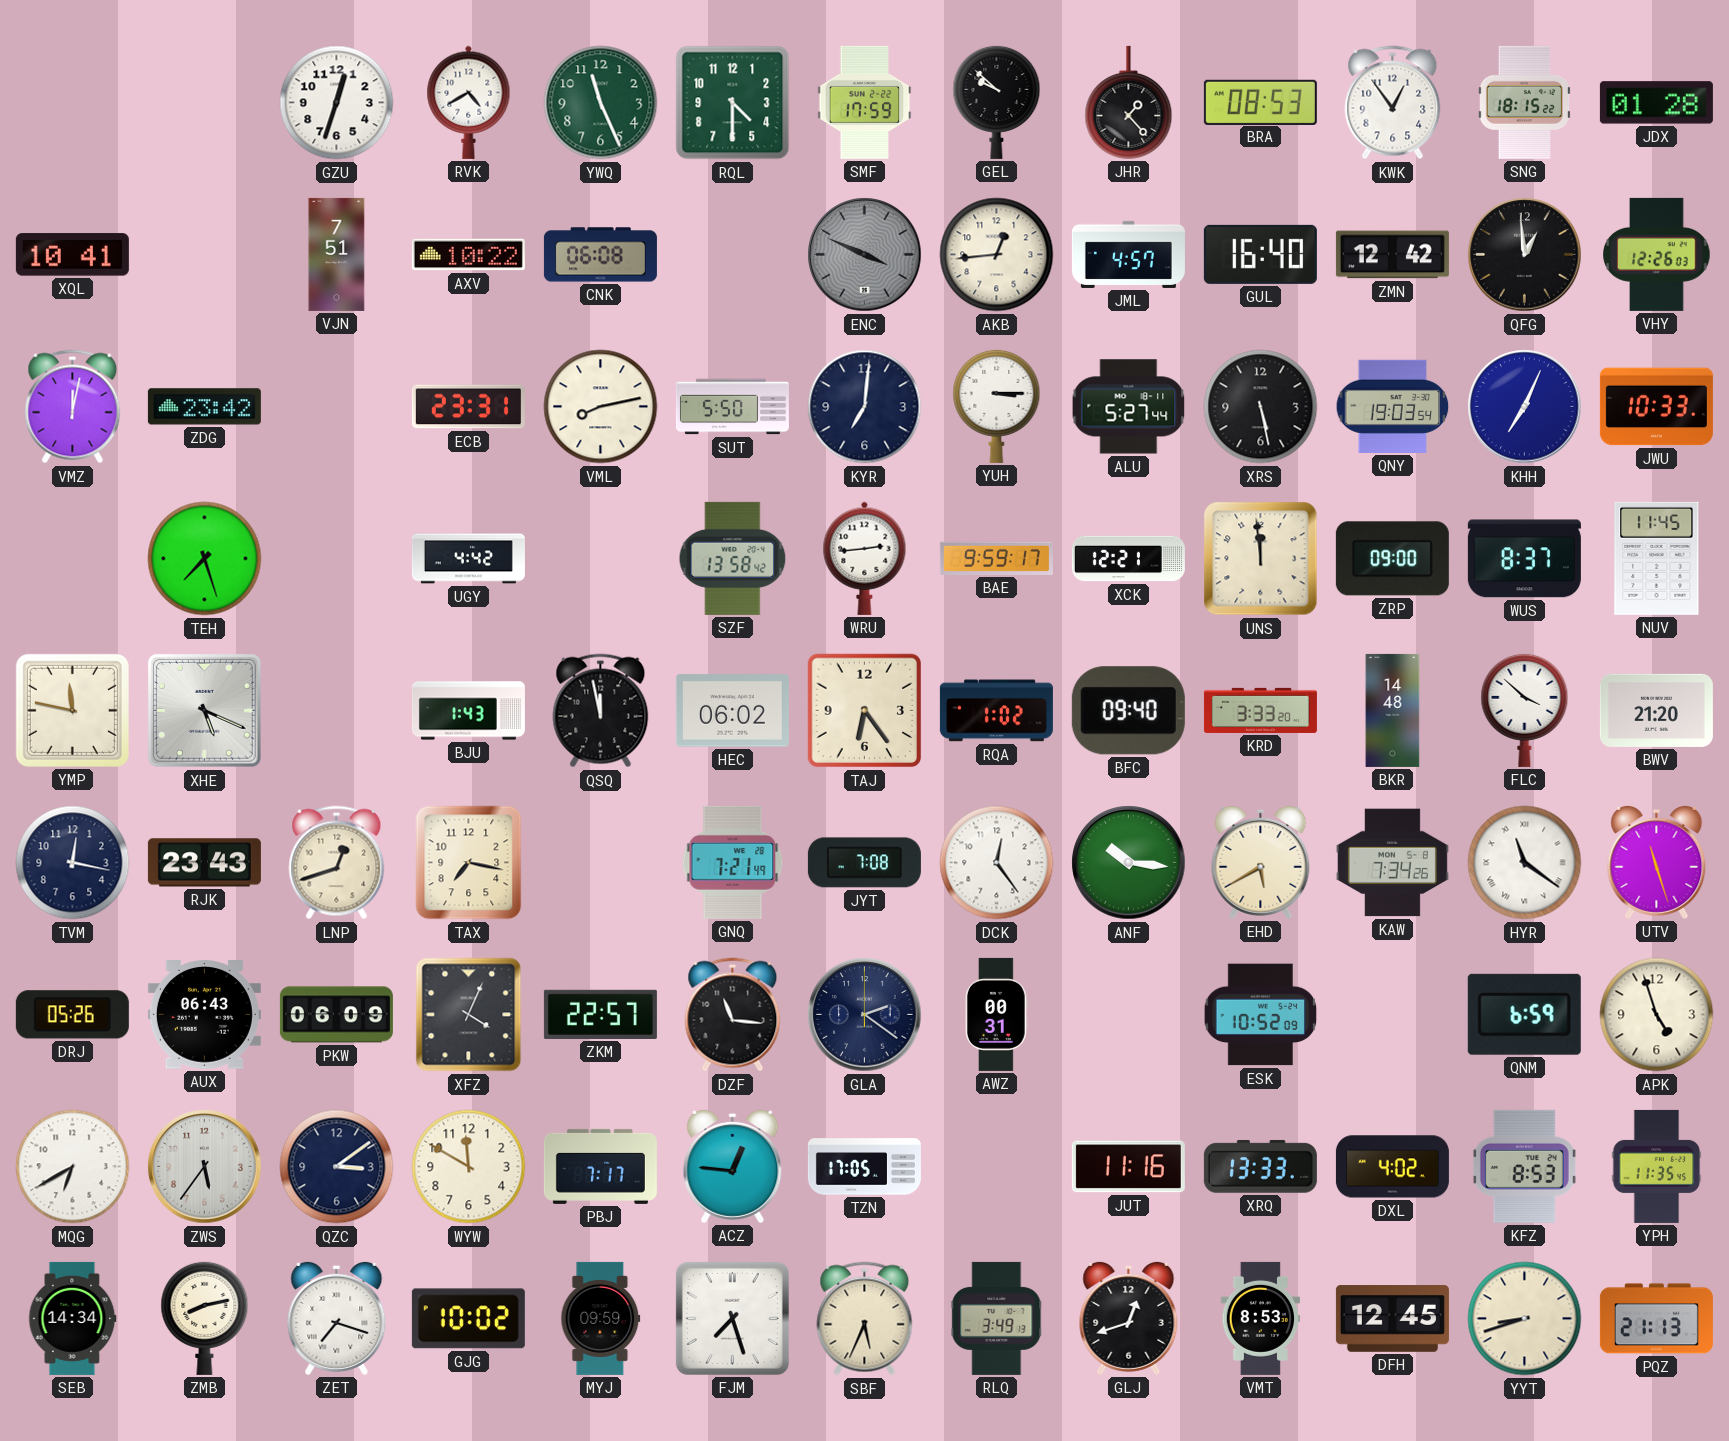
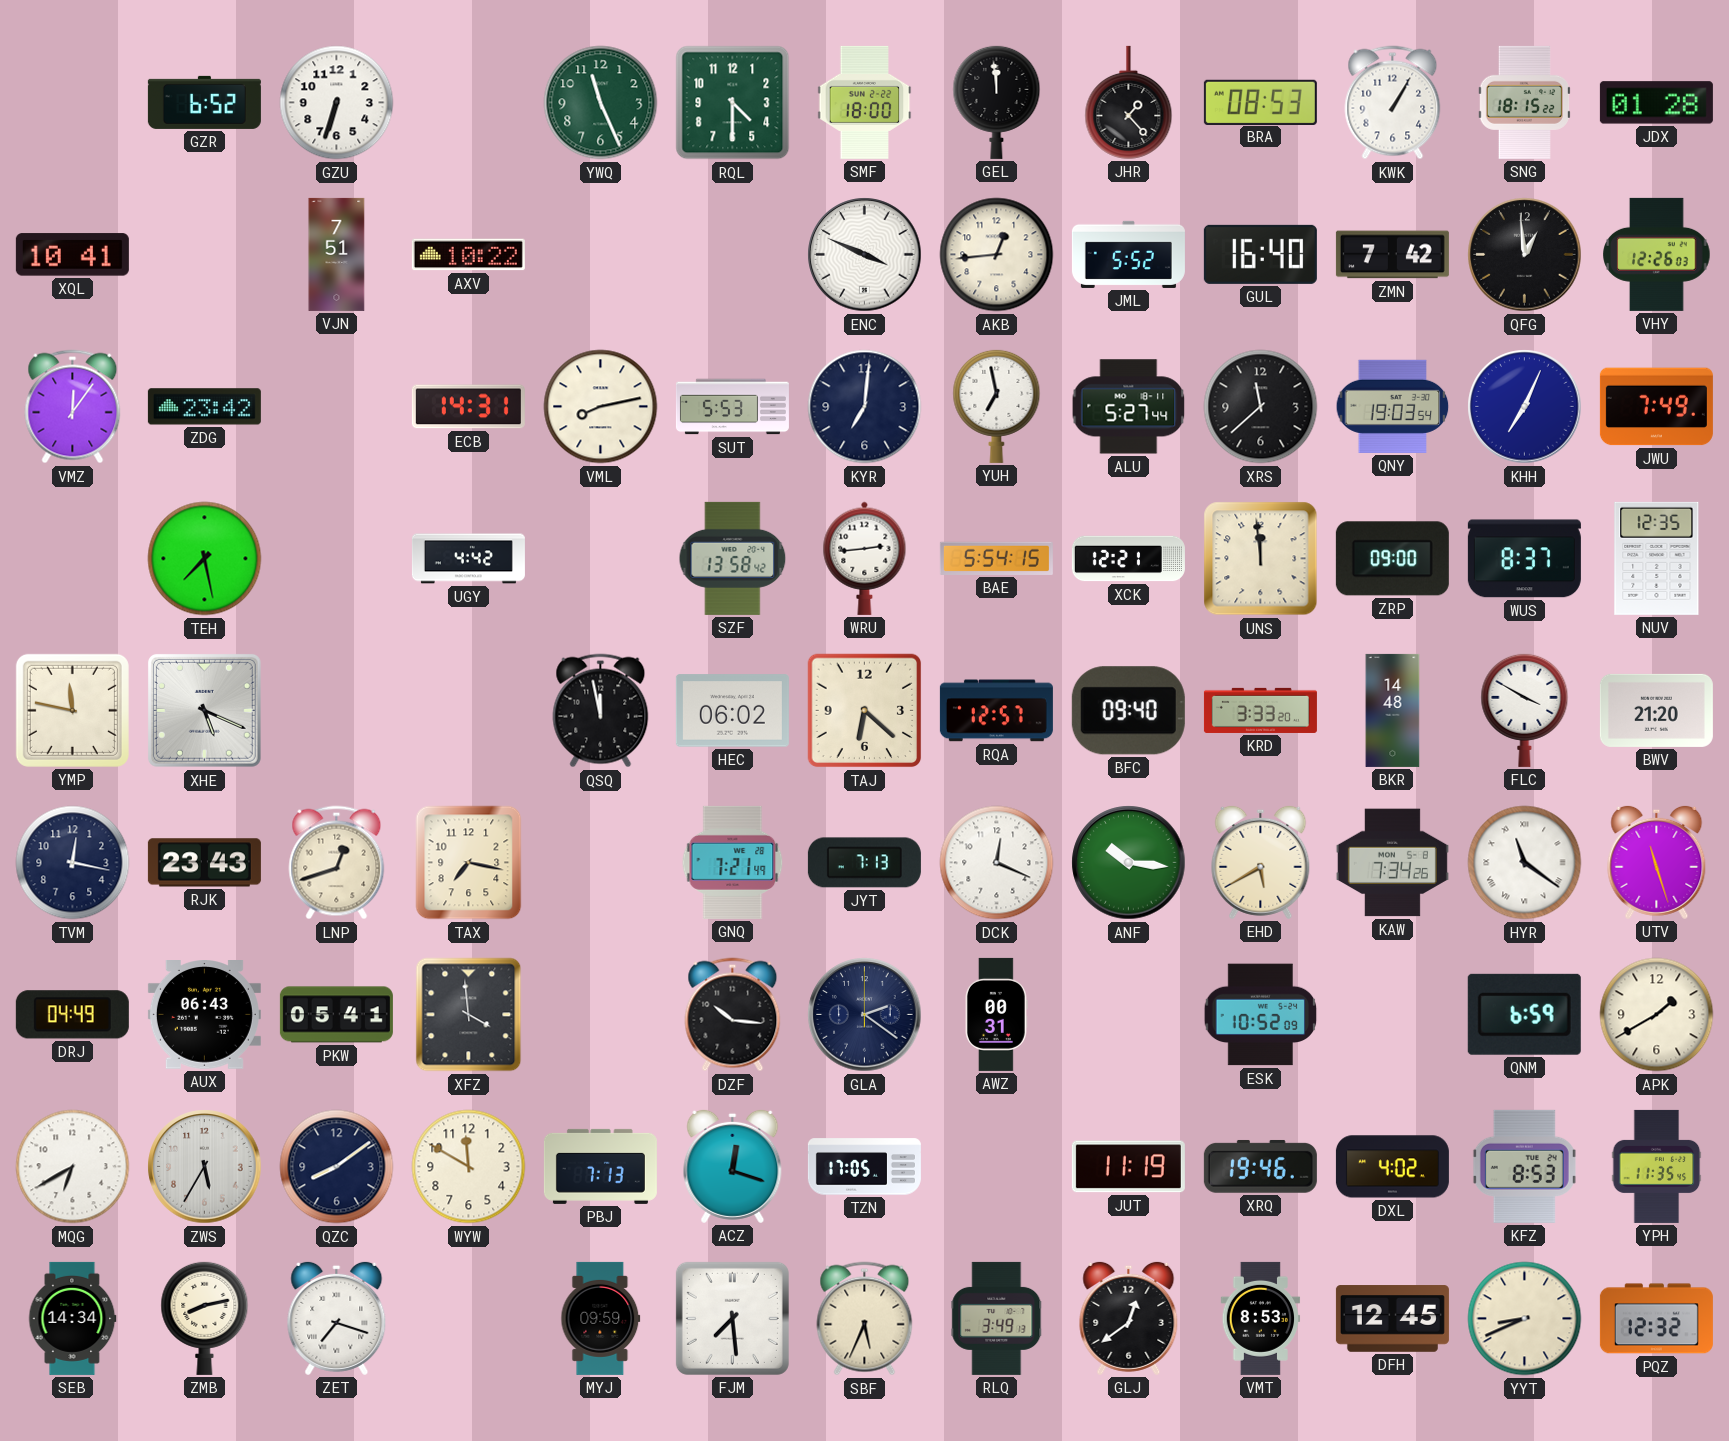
GZR: none -> 6:52
GZU: 12:33 -> 6:33
RVK: 4:40 -> none
SMF: 17:59 -> 18:00
GEL: 9:52 -> 11:59
KWK: 12:54 -> 1:05
CNK: 06:08 -> none
ENC dial: grey -> white
JML: 4:57 -> 5:52
ZMN: 12:42 -> 7:42
VMZ: 12:02 -> 12:06
ECB: 23:31 -> 14:31
SUT: 5:50 -> 5:53
YUH: 3:15 -> 6:58
XRS: 5:28 -> 11:38
JWU: 10:33 -> 7:49
TEH: 7:27 -> 7:28
BAE: 9:59 -> 5:54
NUV: 11:45 -> 12:35
BJU: 1:43 -> none
TAJ: 6:24 -> 6:22
RQA: 1:02 -> 12:57
FLC: 3:52 -> 3:50
JYT: 7:08 -> 7:13
DCK: 12:24 -> 12:19
DRJ: 05:26 -> 04:49
PKW: 06:09 -> 05:41
XFZ: 4:04 -> 3:59
ZKM: 22:57 -> none
DZF: 11:16 -> 10:16
APK: 4:57 -> 1:40
ZWS: 5:36 -> 5:35
QZC: 3:09 -> 8:09
PBJ: 7:17 -> 7:13
ACZ: 12:46 -> 12:18
JUT: 11:16 -> 11:19
XRQ: 13:33 -> 19:46
GJG: 10:02 -> none
FJM: 7:27 -> 7:29
GLJ: 12:42 -> 12:39
YYT: 8:42 -> 8:41
PQZ: 21:13 -> 12:32
